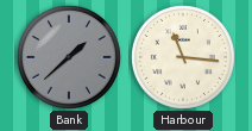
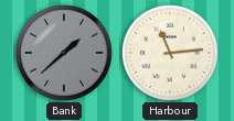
Harbour: 11:16 -> 11:14
